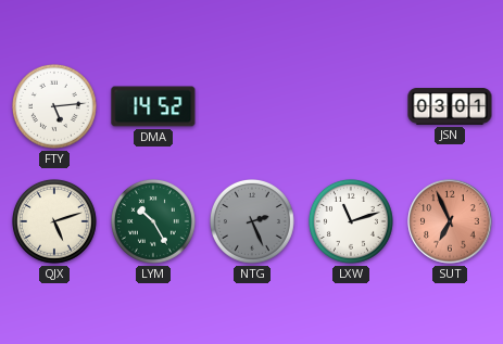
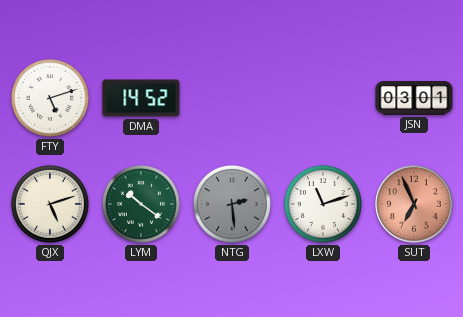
FTY: 5:14 -> 5:12
LYM: 10:25 -> 10:21
NTG: 2:26 -> 2:29
